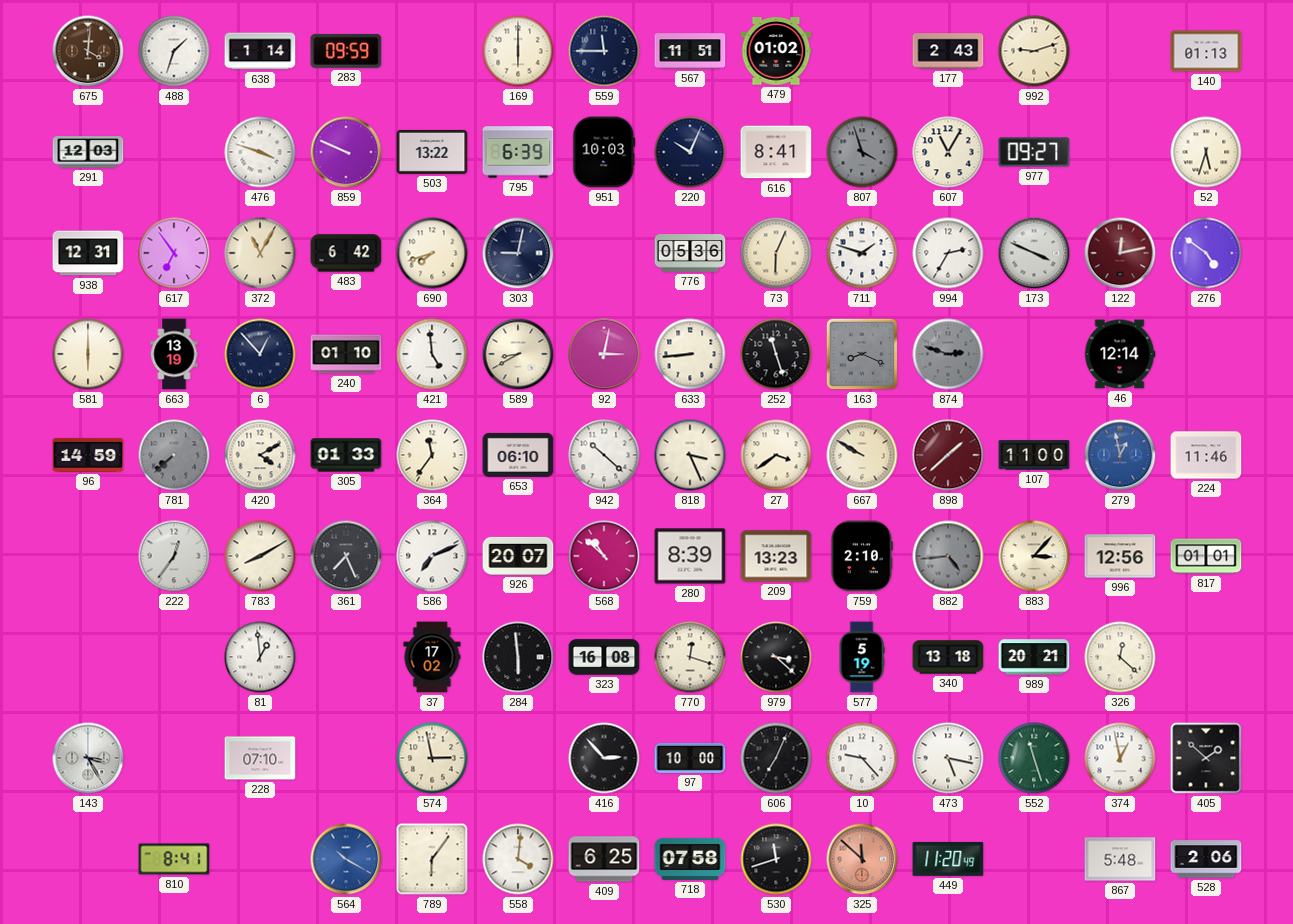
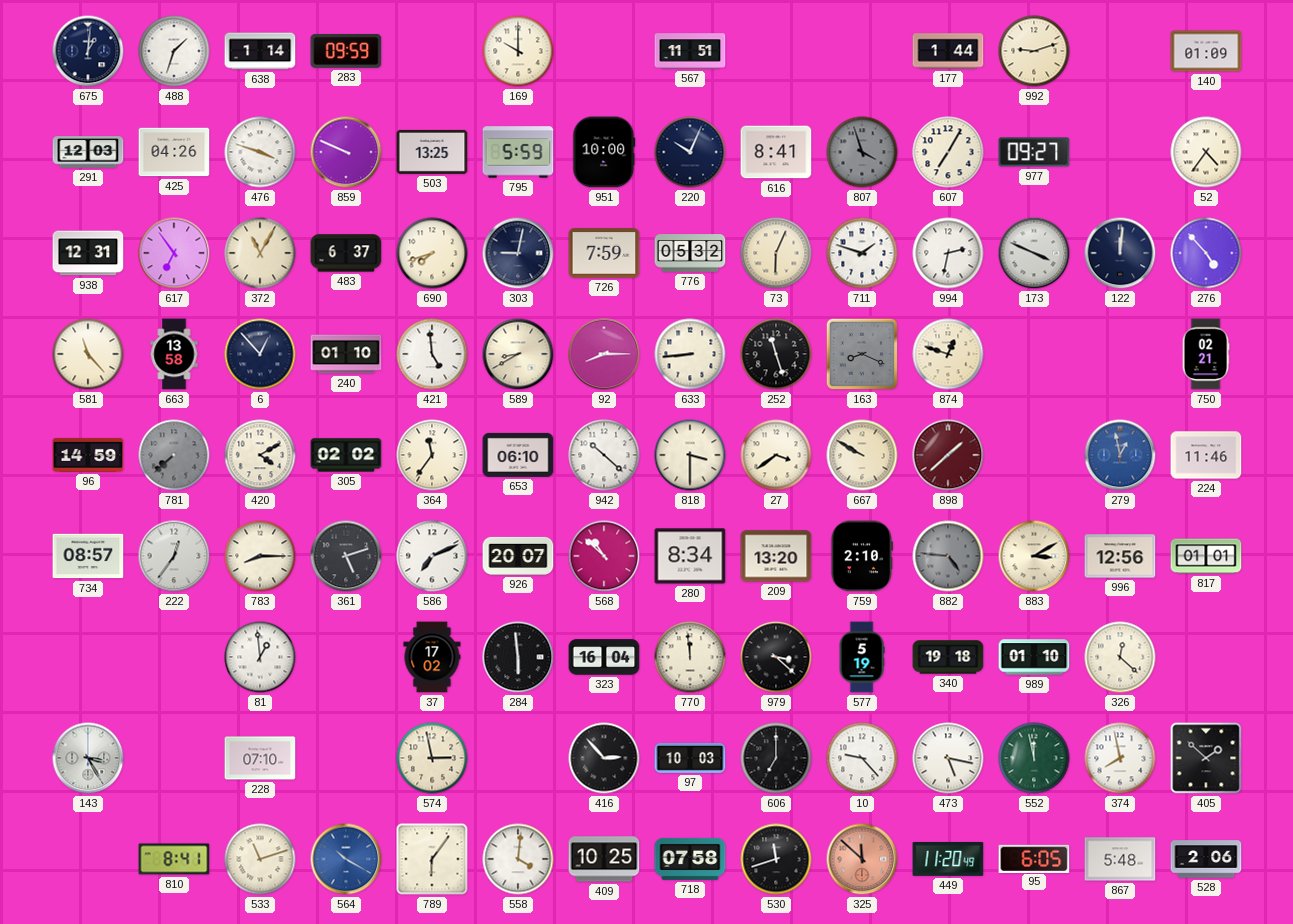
675: 4:01 -> 1:01
675 dial: brown -> navy
169: 6:00 -> 10:00
559: 11:45 -> none
479: 01:02 -> none
177: 2:43 -> 1:44
140: 01:13 -> 01:09
425: none -> 04:26
503: 13:22 -> 13:25
795: 6:39 -> 5:59
951: 10:03 -> 10:00
607: 11:05 -> 7:05
52: 5:33 -> 4:36
483: 6:42 -> 6:37
726: none -> 7:59
776: 05:36 -> 05:32
994: 2:35 -> 2:32
122: 12:13 -> 12:01
122 dial: burgundy -> navy
276: 4:51 -> 4:53
581: 6:00 -> 11:23
663: 13:19 -> 13:58
92: 3:02 -> 8:15
874: 2:48 -> 12:48
874 dial: grey -> cream
46: 12:14 -> none
750: none -> 02:21
305: 01:33 -> 02:02
818: 3:26 -> 3:30
107: 11:00 -> none
734: none -> 08:57
783: 8:10 -> 8:15
361: 7:26 -> 5:12
280: 8:39 -> 8:34
209: 13:23 -> 13:20
882: 4:44 -> 4:46
883: 3:07 -> 3:10
323: 16:08 -> 16:04
770: 12:18 -> 11:59
340: 13:18 -> 19:18
989: 20:21 -> 01:10
97: 10:00 -> 10:03
606: 7:04 -> 7:00
552: 11:27 -> 11:58
374: 12:58 -> 7:58
533: none -> 11:12
409: 6:25 -> 10:25
95: none -> 6:05
